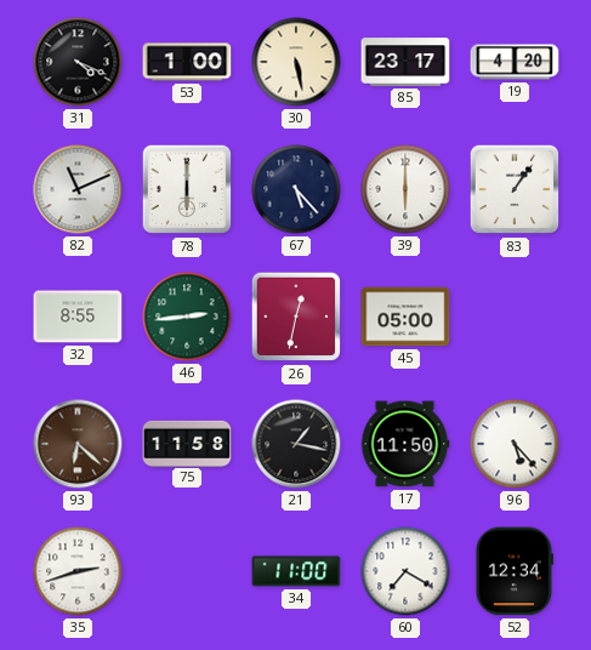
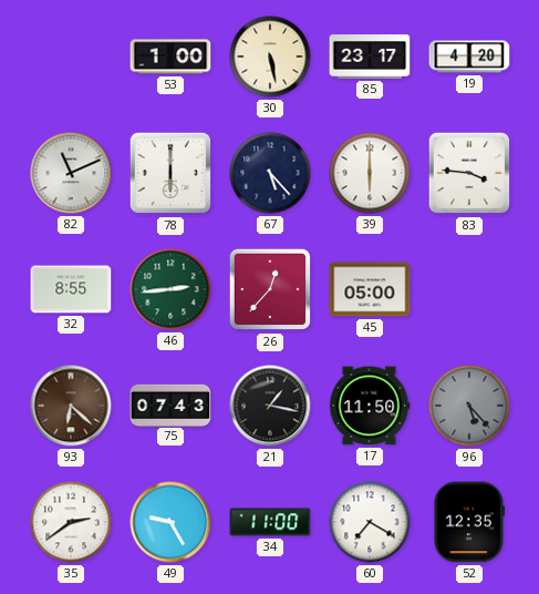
31: 4:19 -> none
83: 1:06 -> 3:46
26: 12:32 -> 12:37
75: 11:58 -> 07:43
96 dial: white -> grey
35: 2:42 -> 2:39
49: none -> 9:25
52: 12:34 -> 12:35
